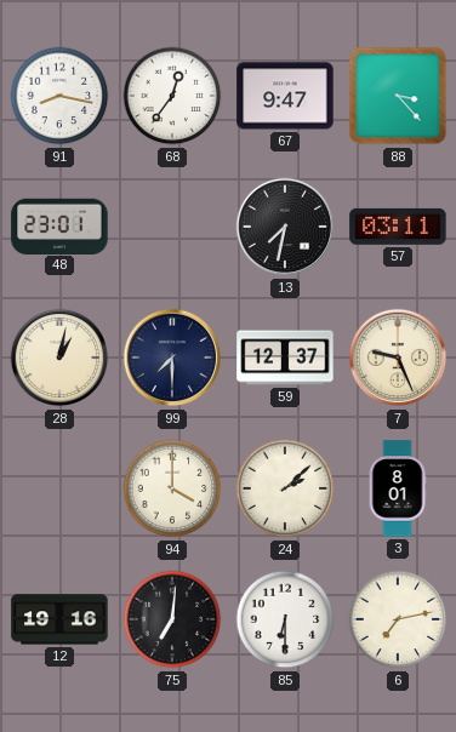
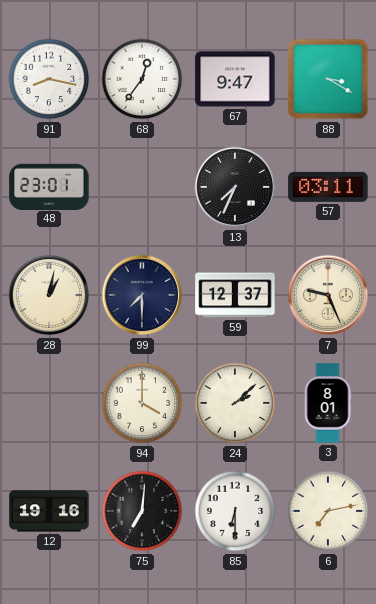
88: 3:23 -> 3:20
13: 7:32 -> 7:34
